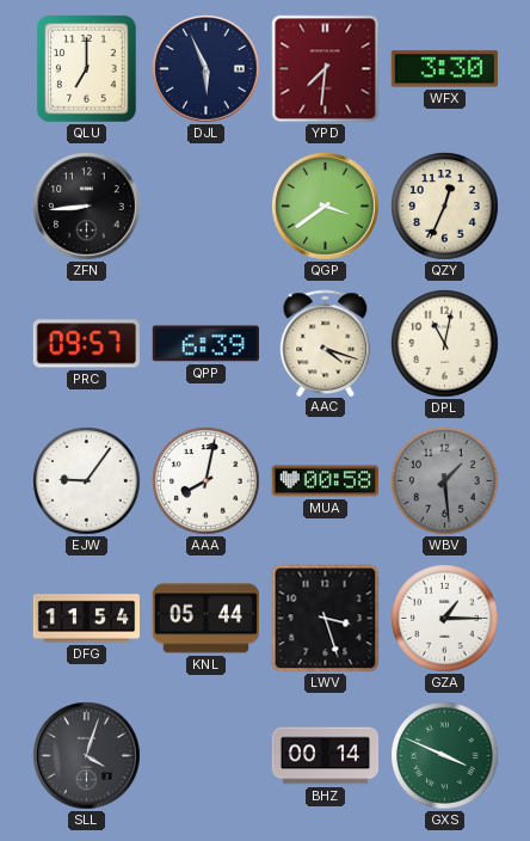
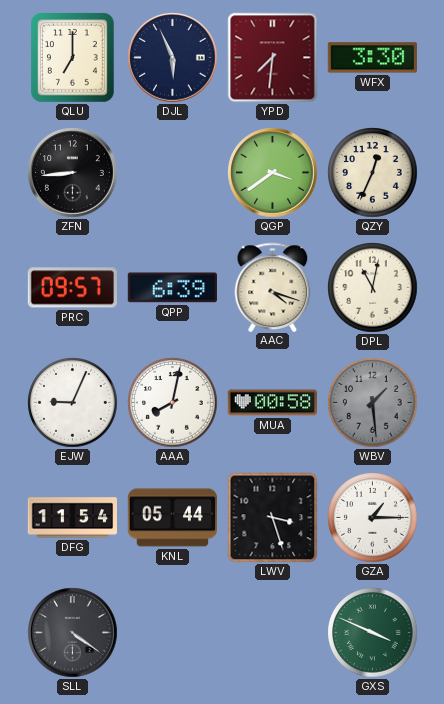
EJW: 9:06 -> 9:04
SLL: 4:03 -> 4:21
BHZ: 00:14 -> none
